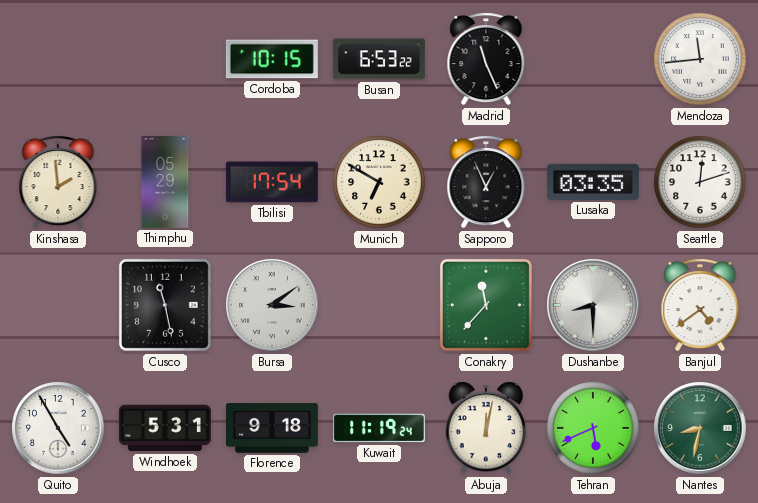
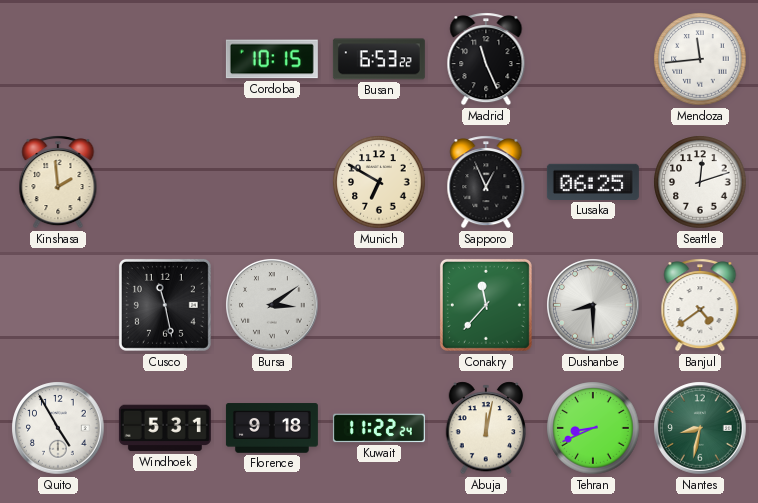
Thimphu: 05:29 -> none
Tbilisi: 17:54 -> none
Lusaka: 03:35 -> 06:25
Kuwait: 11:19 -> 11:22
Tehran: 5:41 -> 8:41
